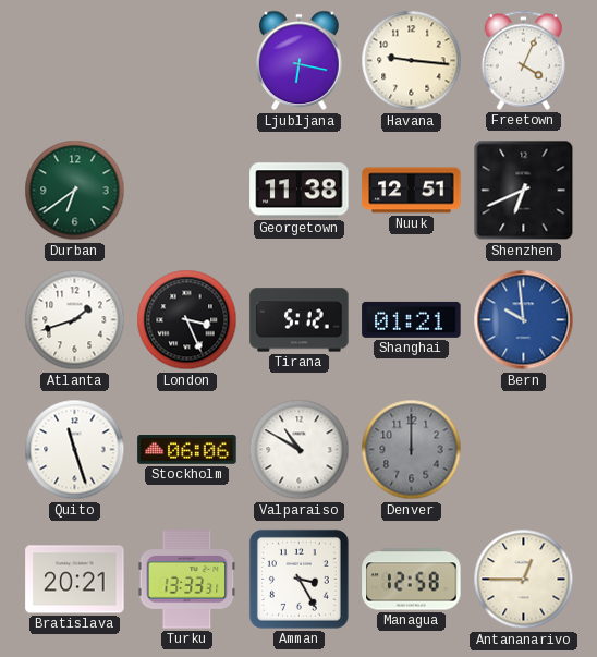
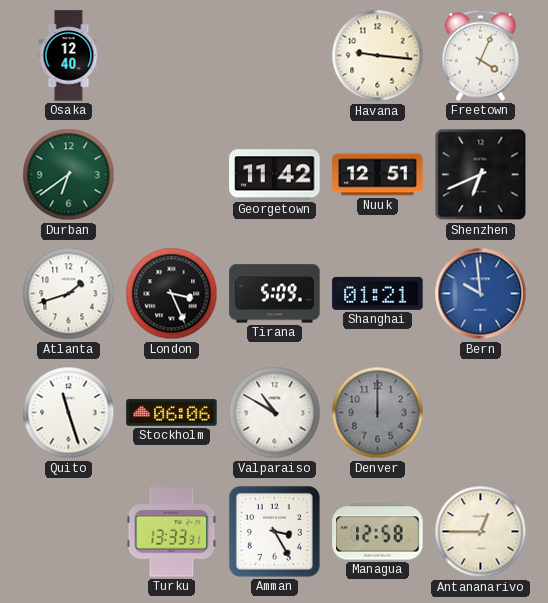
Osaka: none -> 12:40
Ljubljana: 6:17 -> none
Georgetown: 11:38 -> 11:42
Tirana: 5:12 -> 5:09
Bratislava: 20:21 -> none
